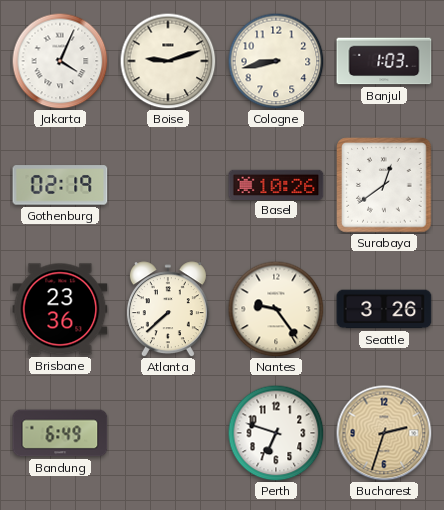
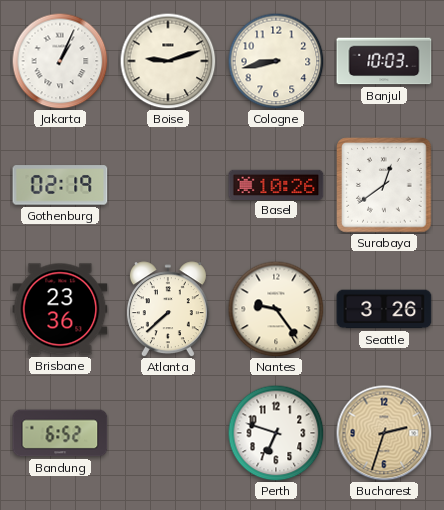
Jakarta: 4:04 -> 1:04
Banjul: 1:03 -> 10:03
Bandung: 6:49 -> 6:52
